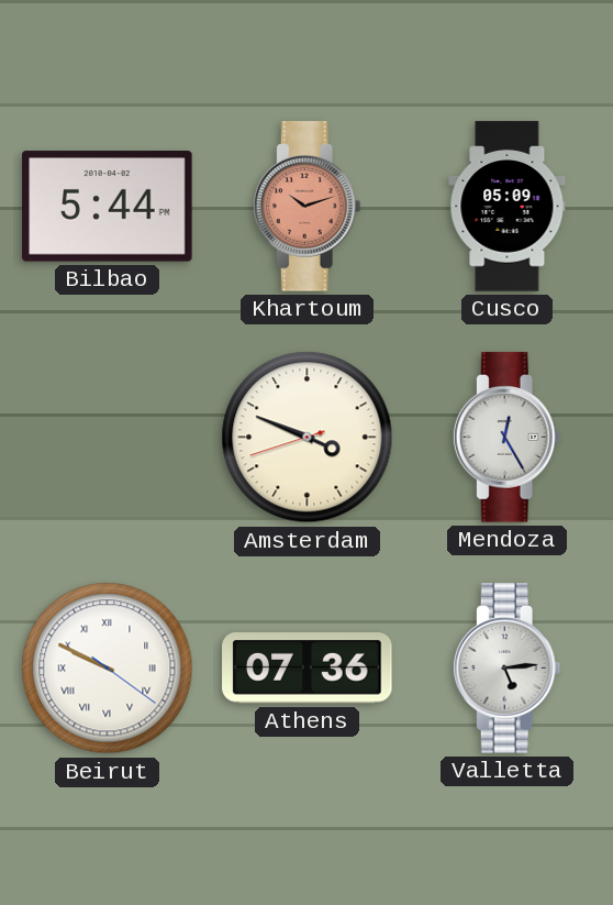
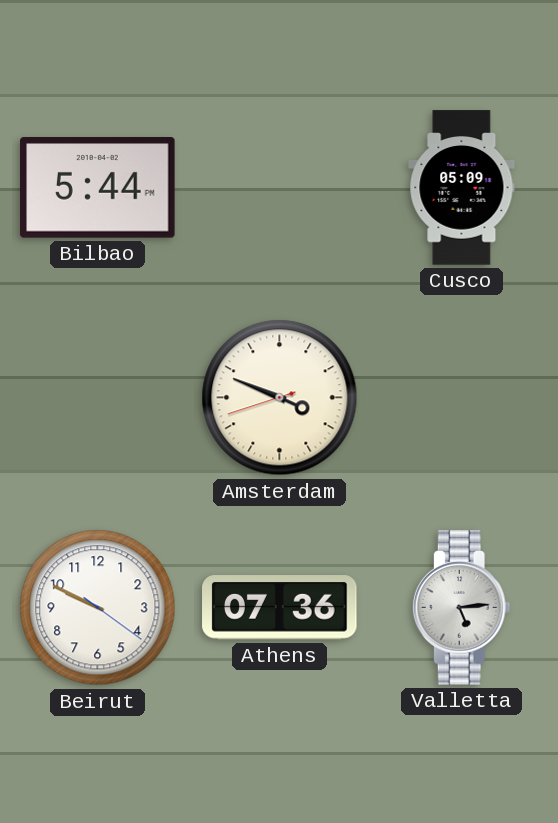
Khartoum: 10:12 -> none
Mendoza: 12:25 -> none
Beirut numerals: Roman -> Arabic
